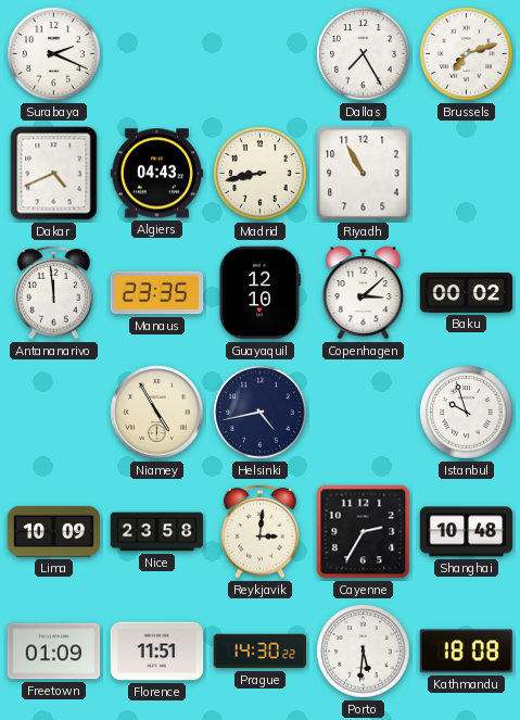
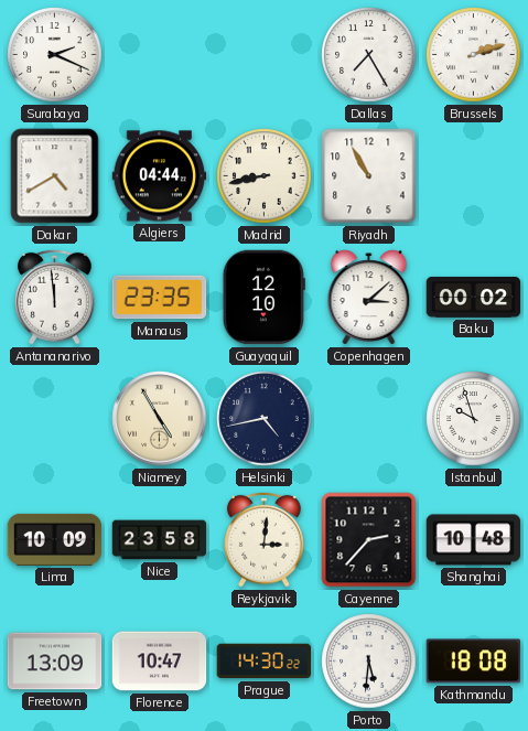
Brussels: 7:12 -> 2:12
Dakar: 4:41 -> 4:40
Algiers: 04:43 -> 04:44
Cayenne: 2:35 -> 2:37
Freetown: 01:09 -> 13:09
Florence: 11:51 -> 10:47
